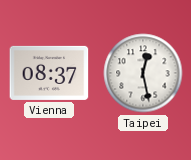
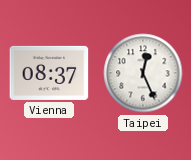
Taipei: 12:28 -> 12:26
